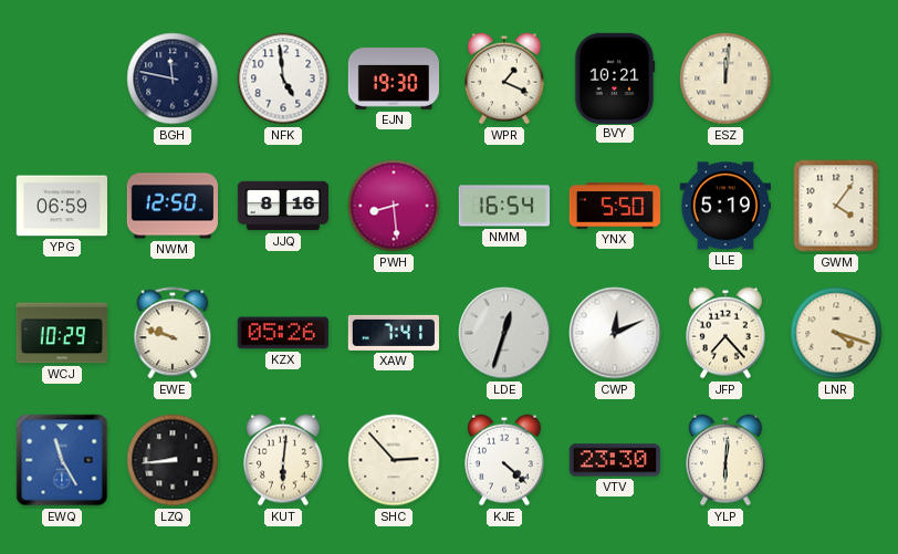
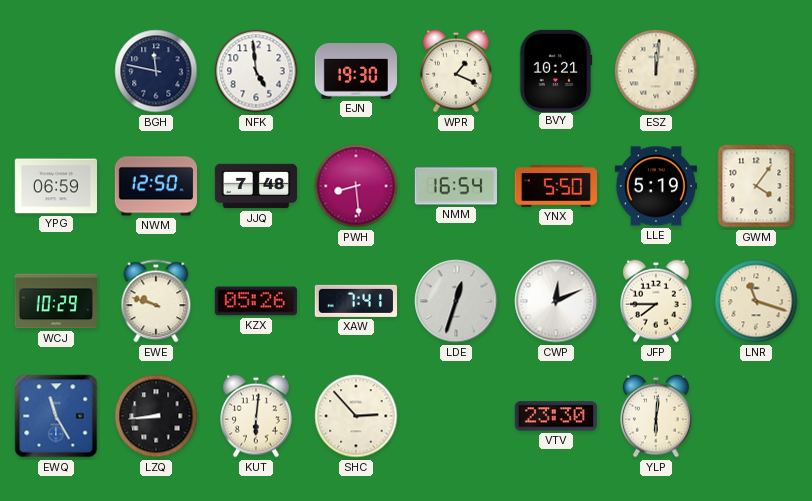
JJQ: 8:16 -> 7:48
JFP: 7:23 -> 7:45
LNR: 4:18 -> 11:18
KJE: 4:22 -> none
